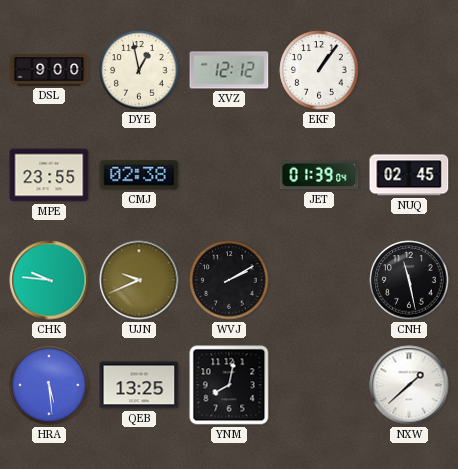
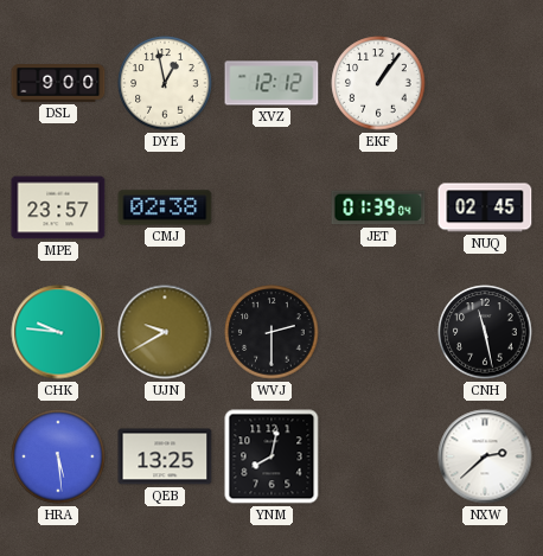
MPE: 23:55 -> 23:57
UJN: 9:41 -> 9:40
WVJ: 2:10 -> 2:30
NXW: 1:38 -> 2:38
